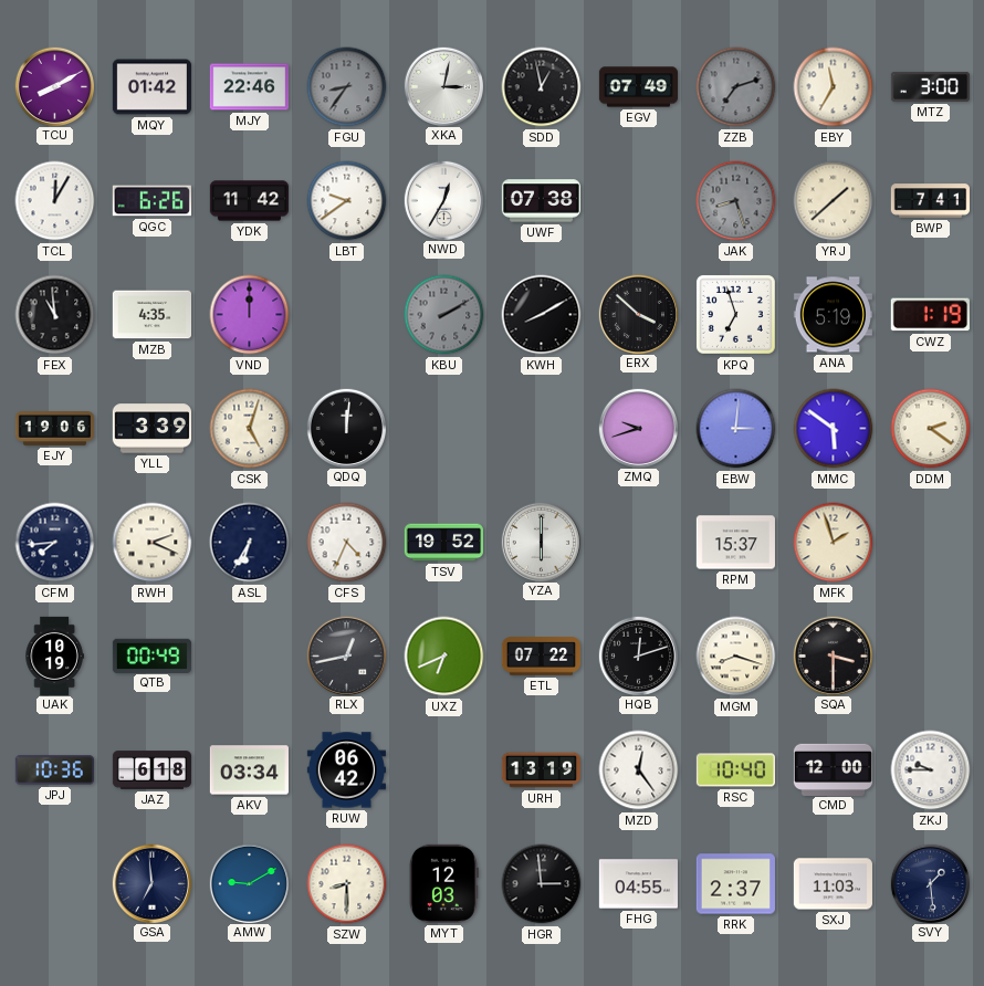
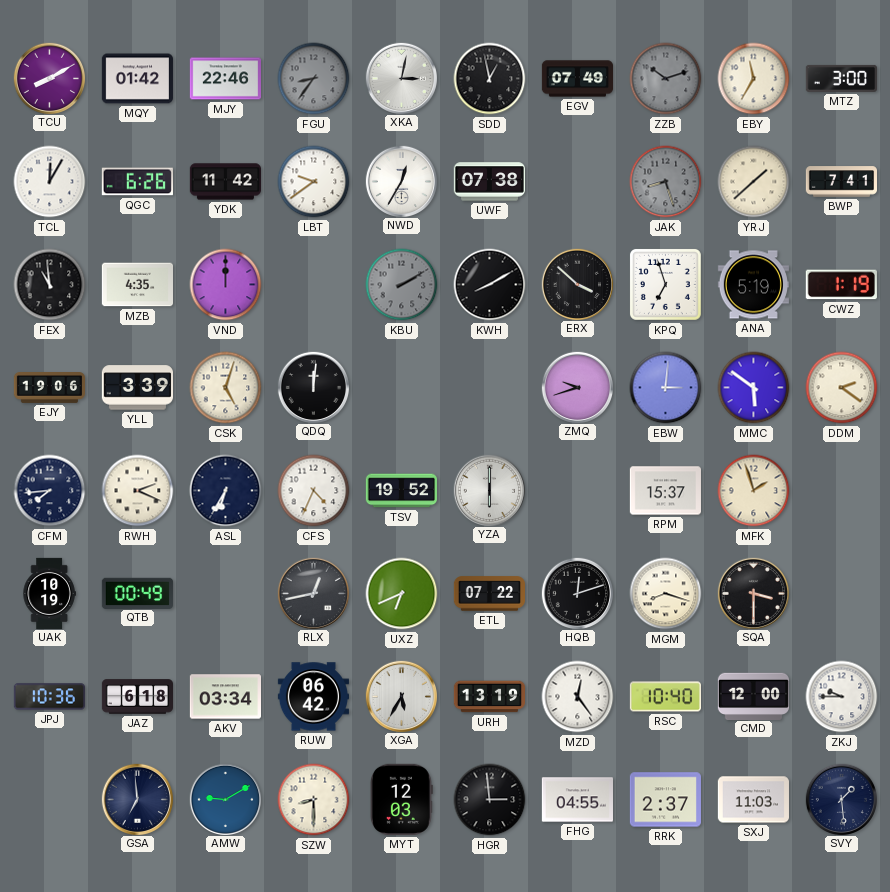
ZZB: 7:12 -> 10:12
XGA: none -> 5:35
